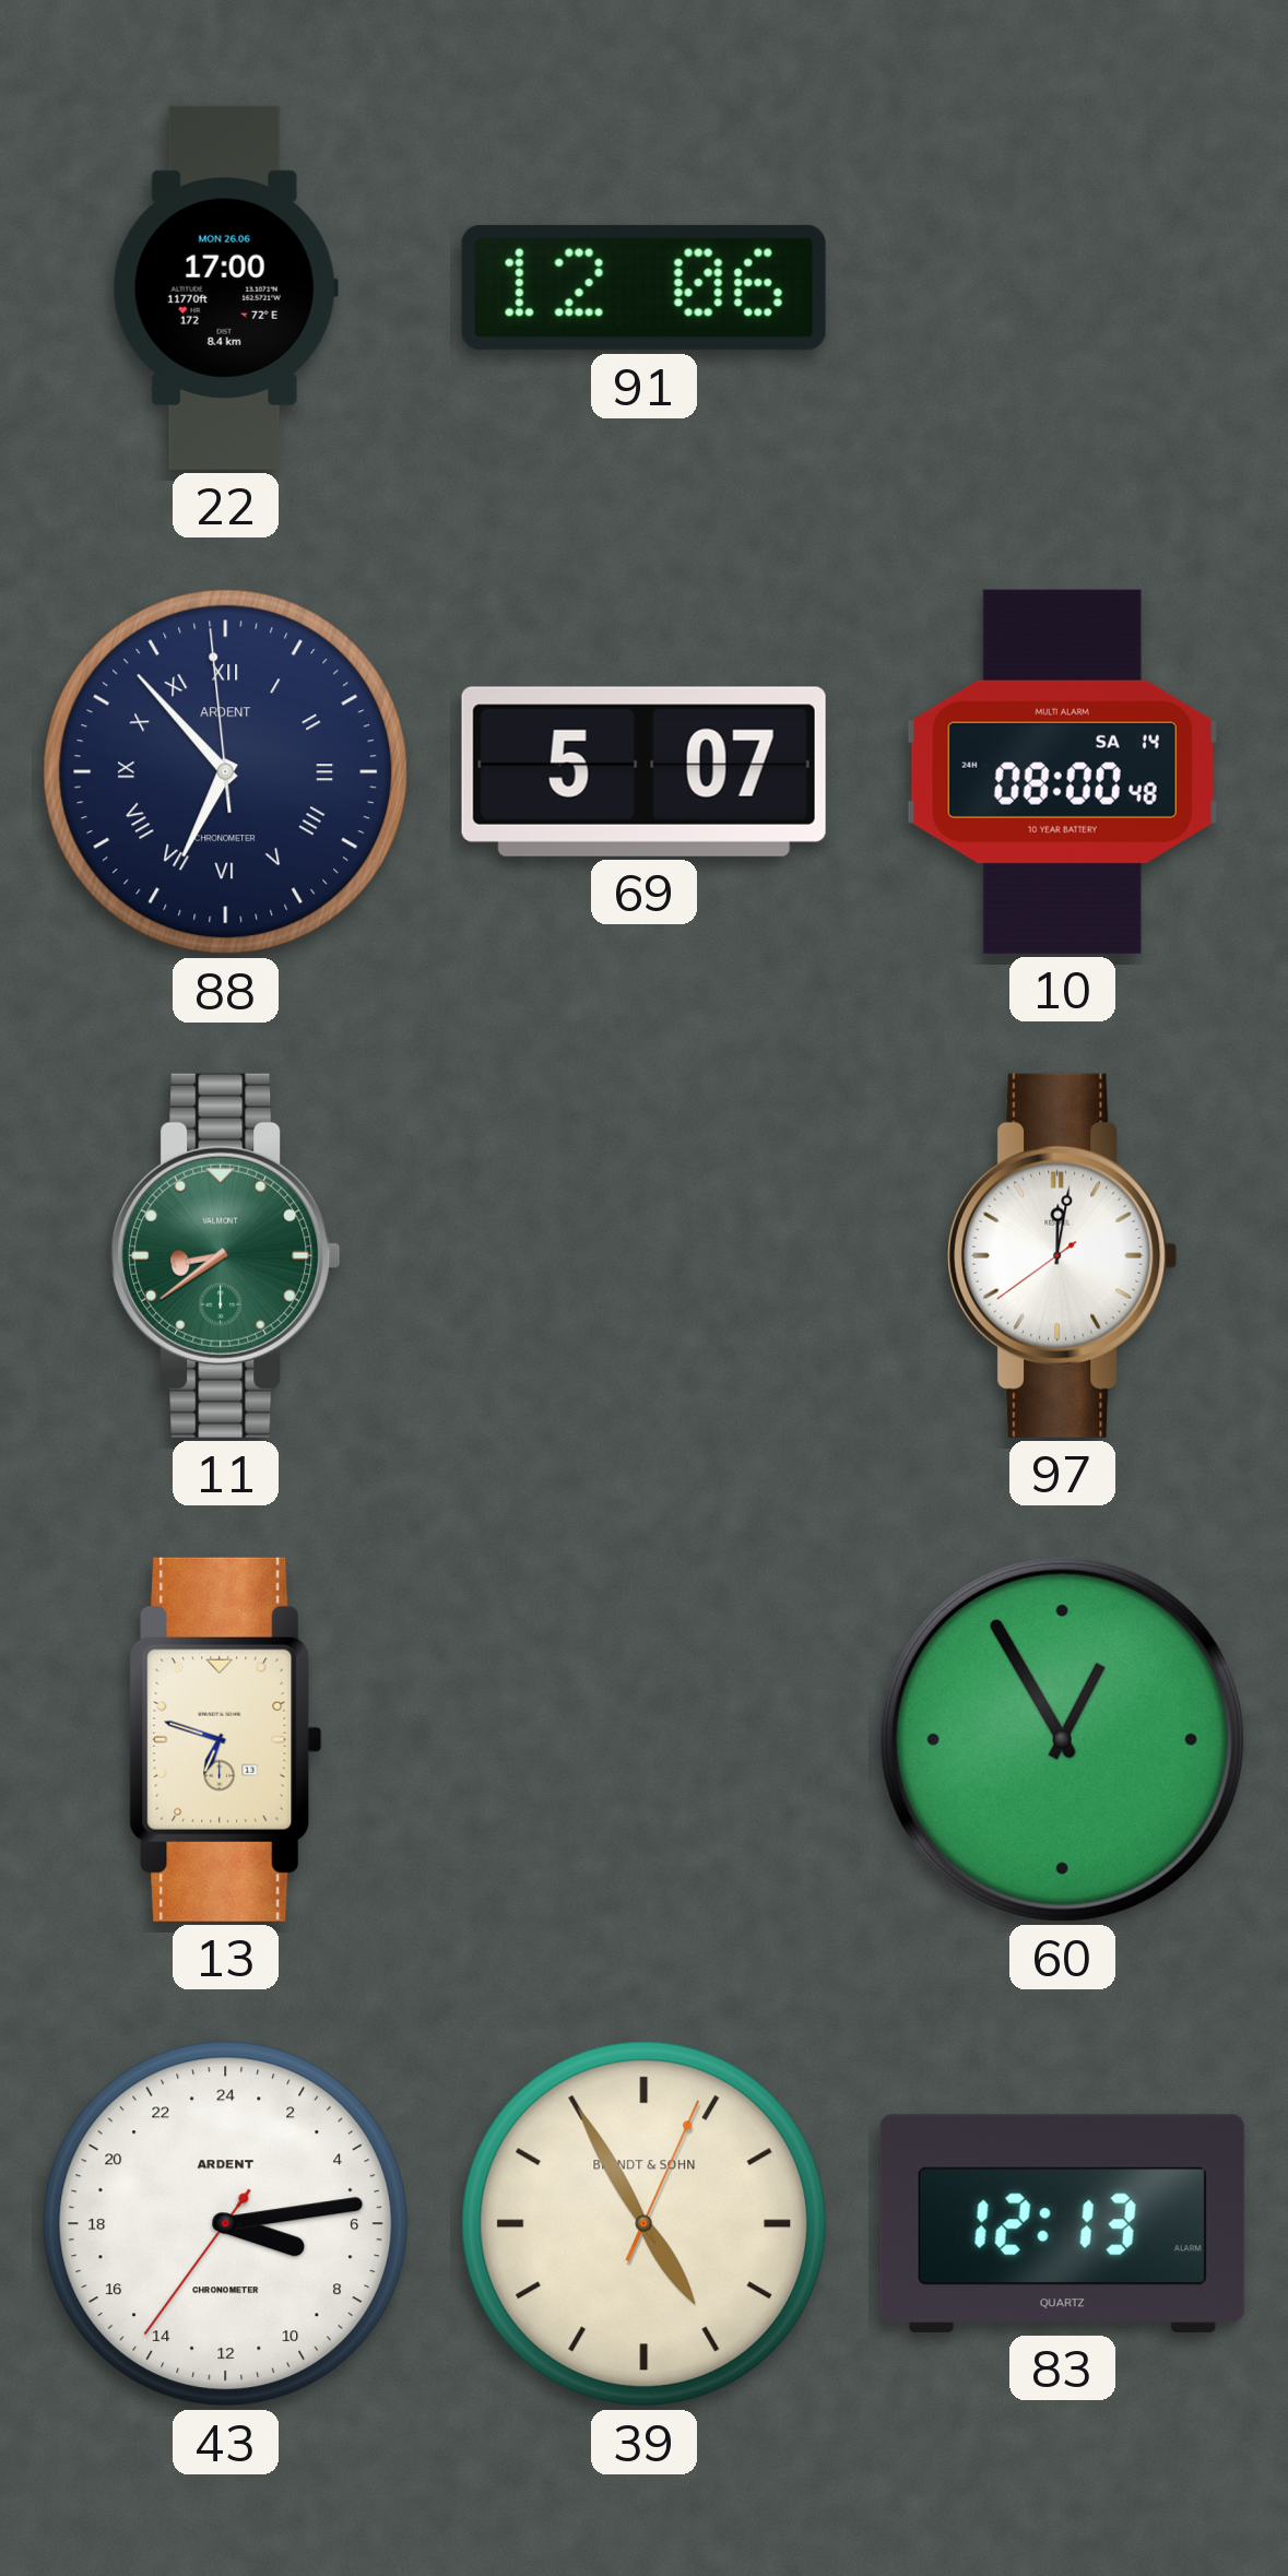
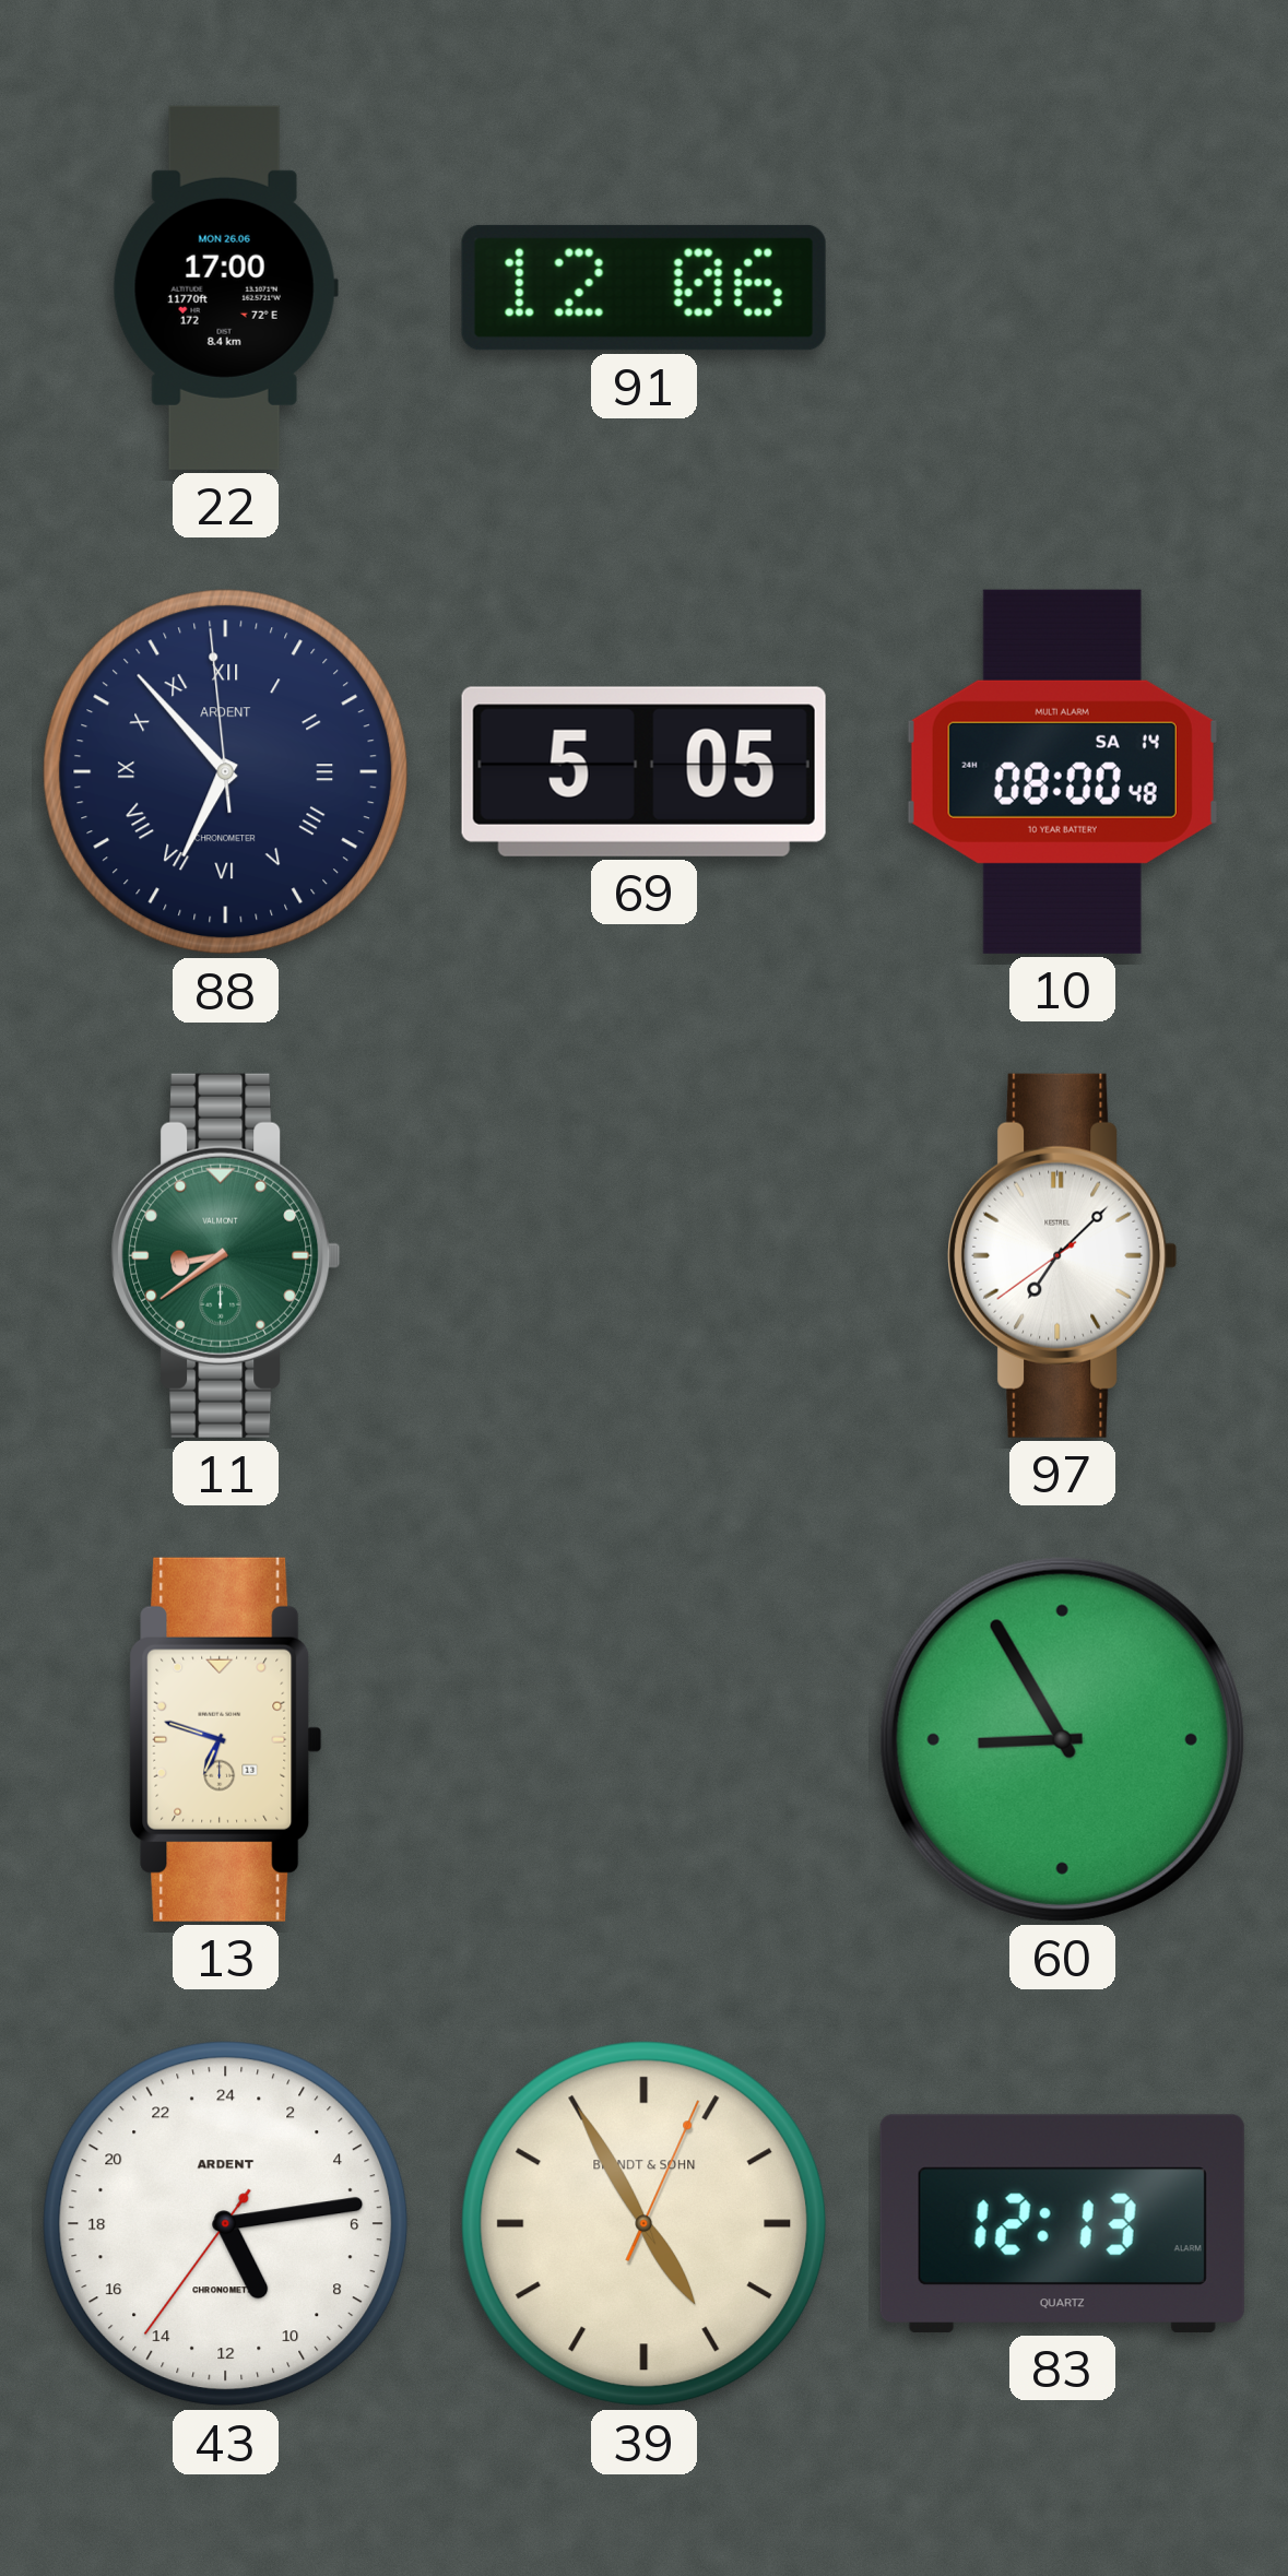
69: 5:07 -> 5:05
97: 12:01 -> 7:07
60: 12:55 -> 8:55
43: 7:13 -> 10:13
